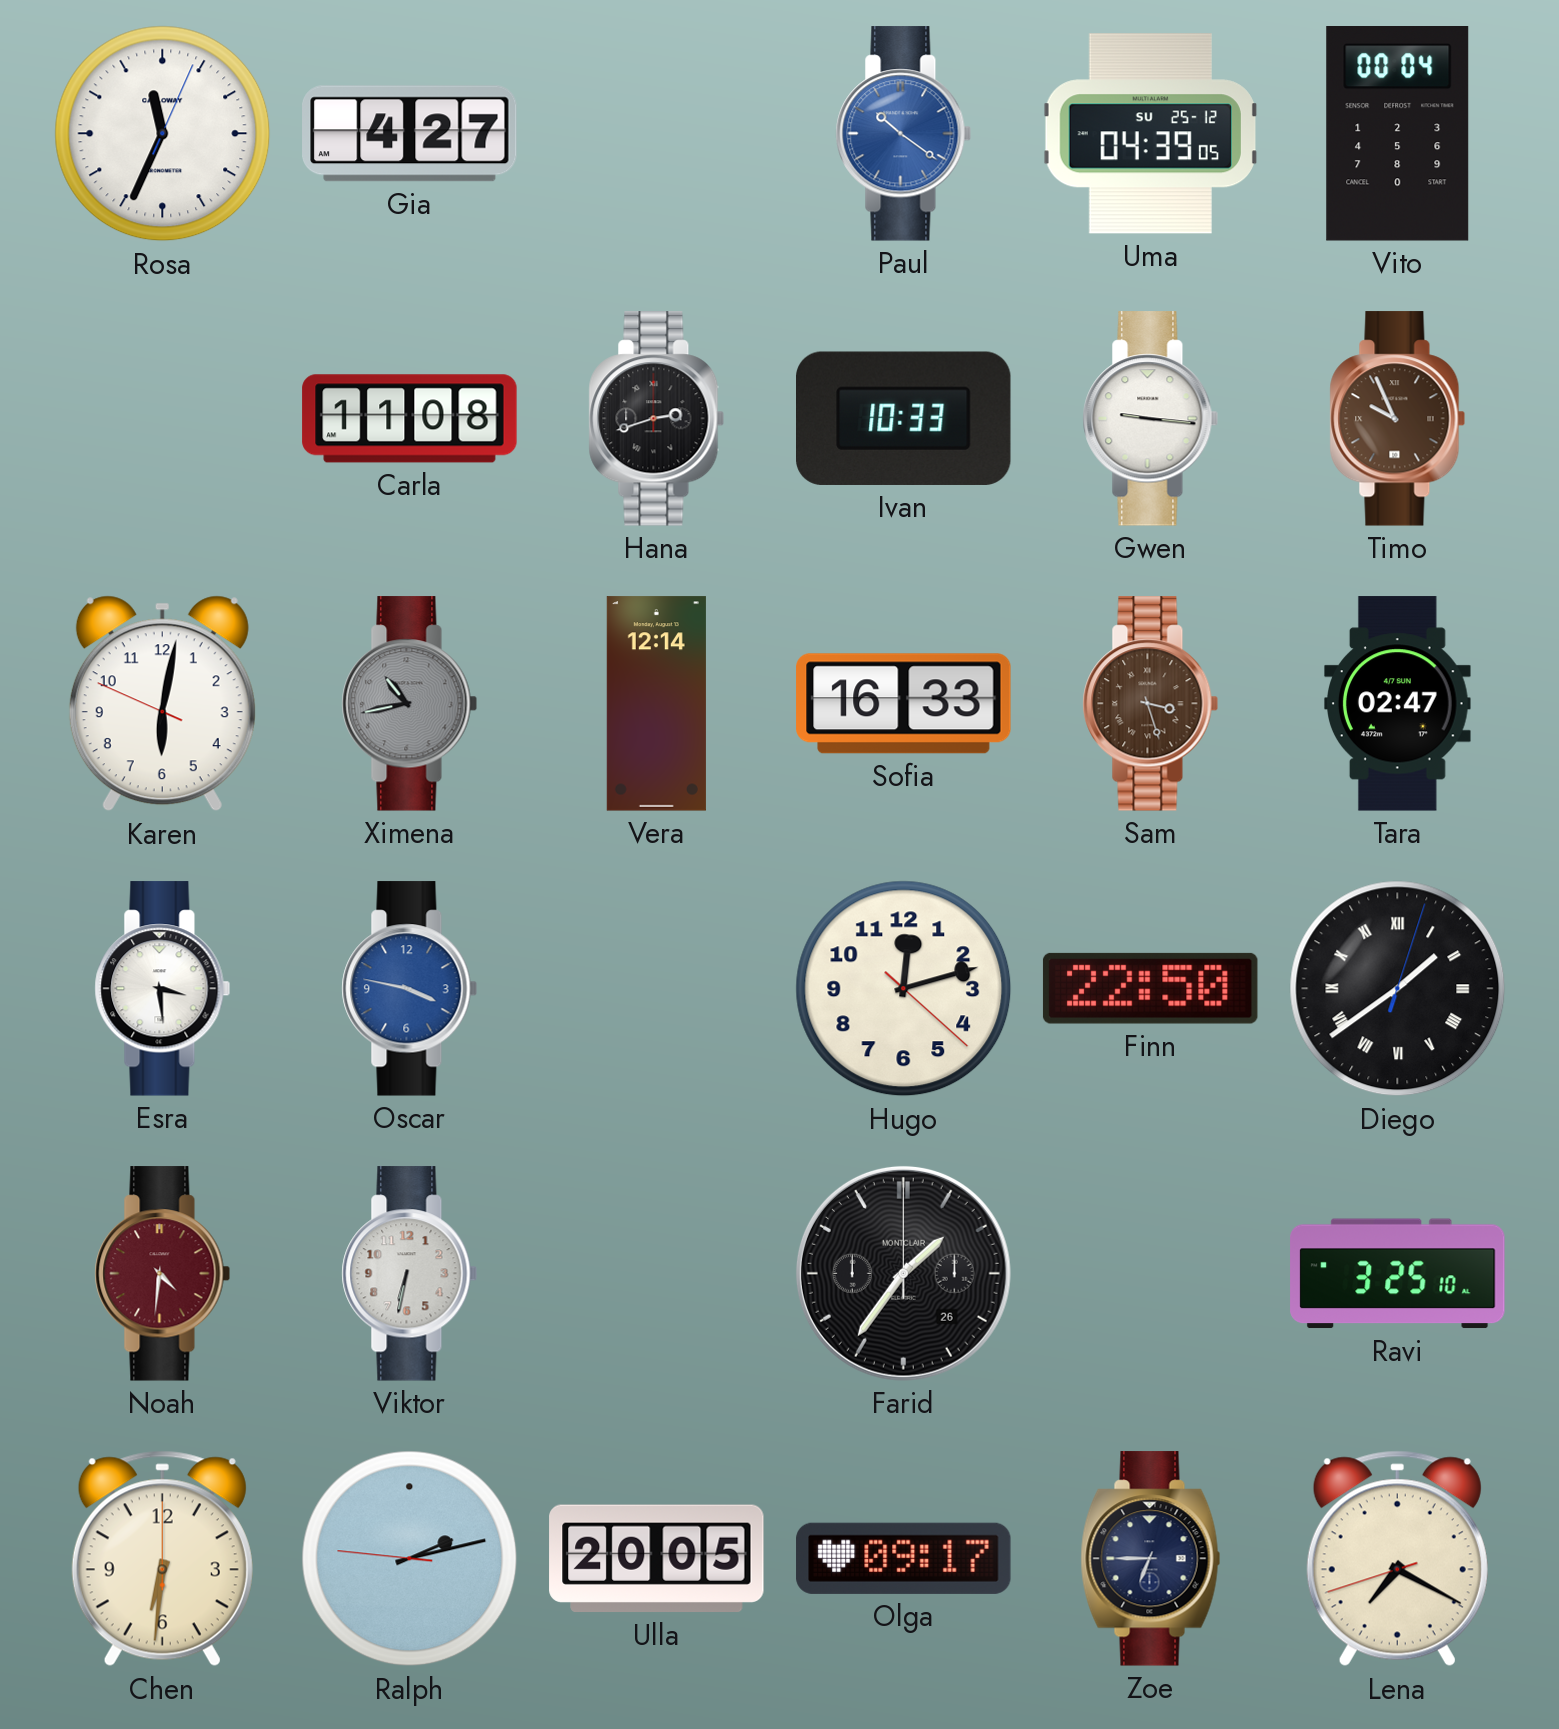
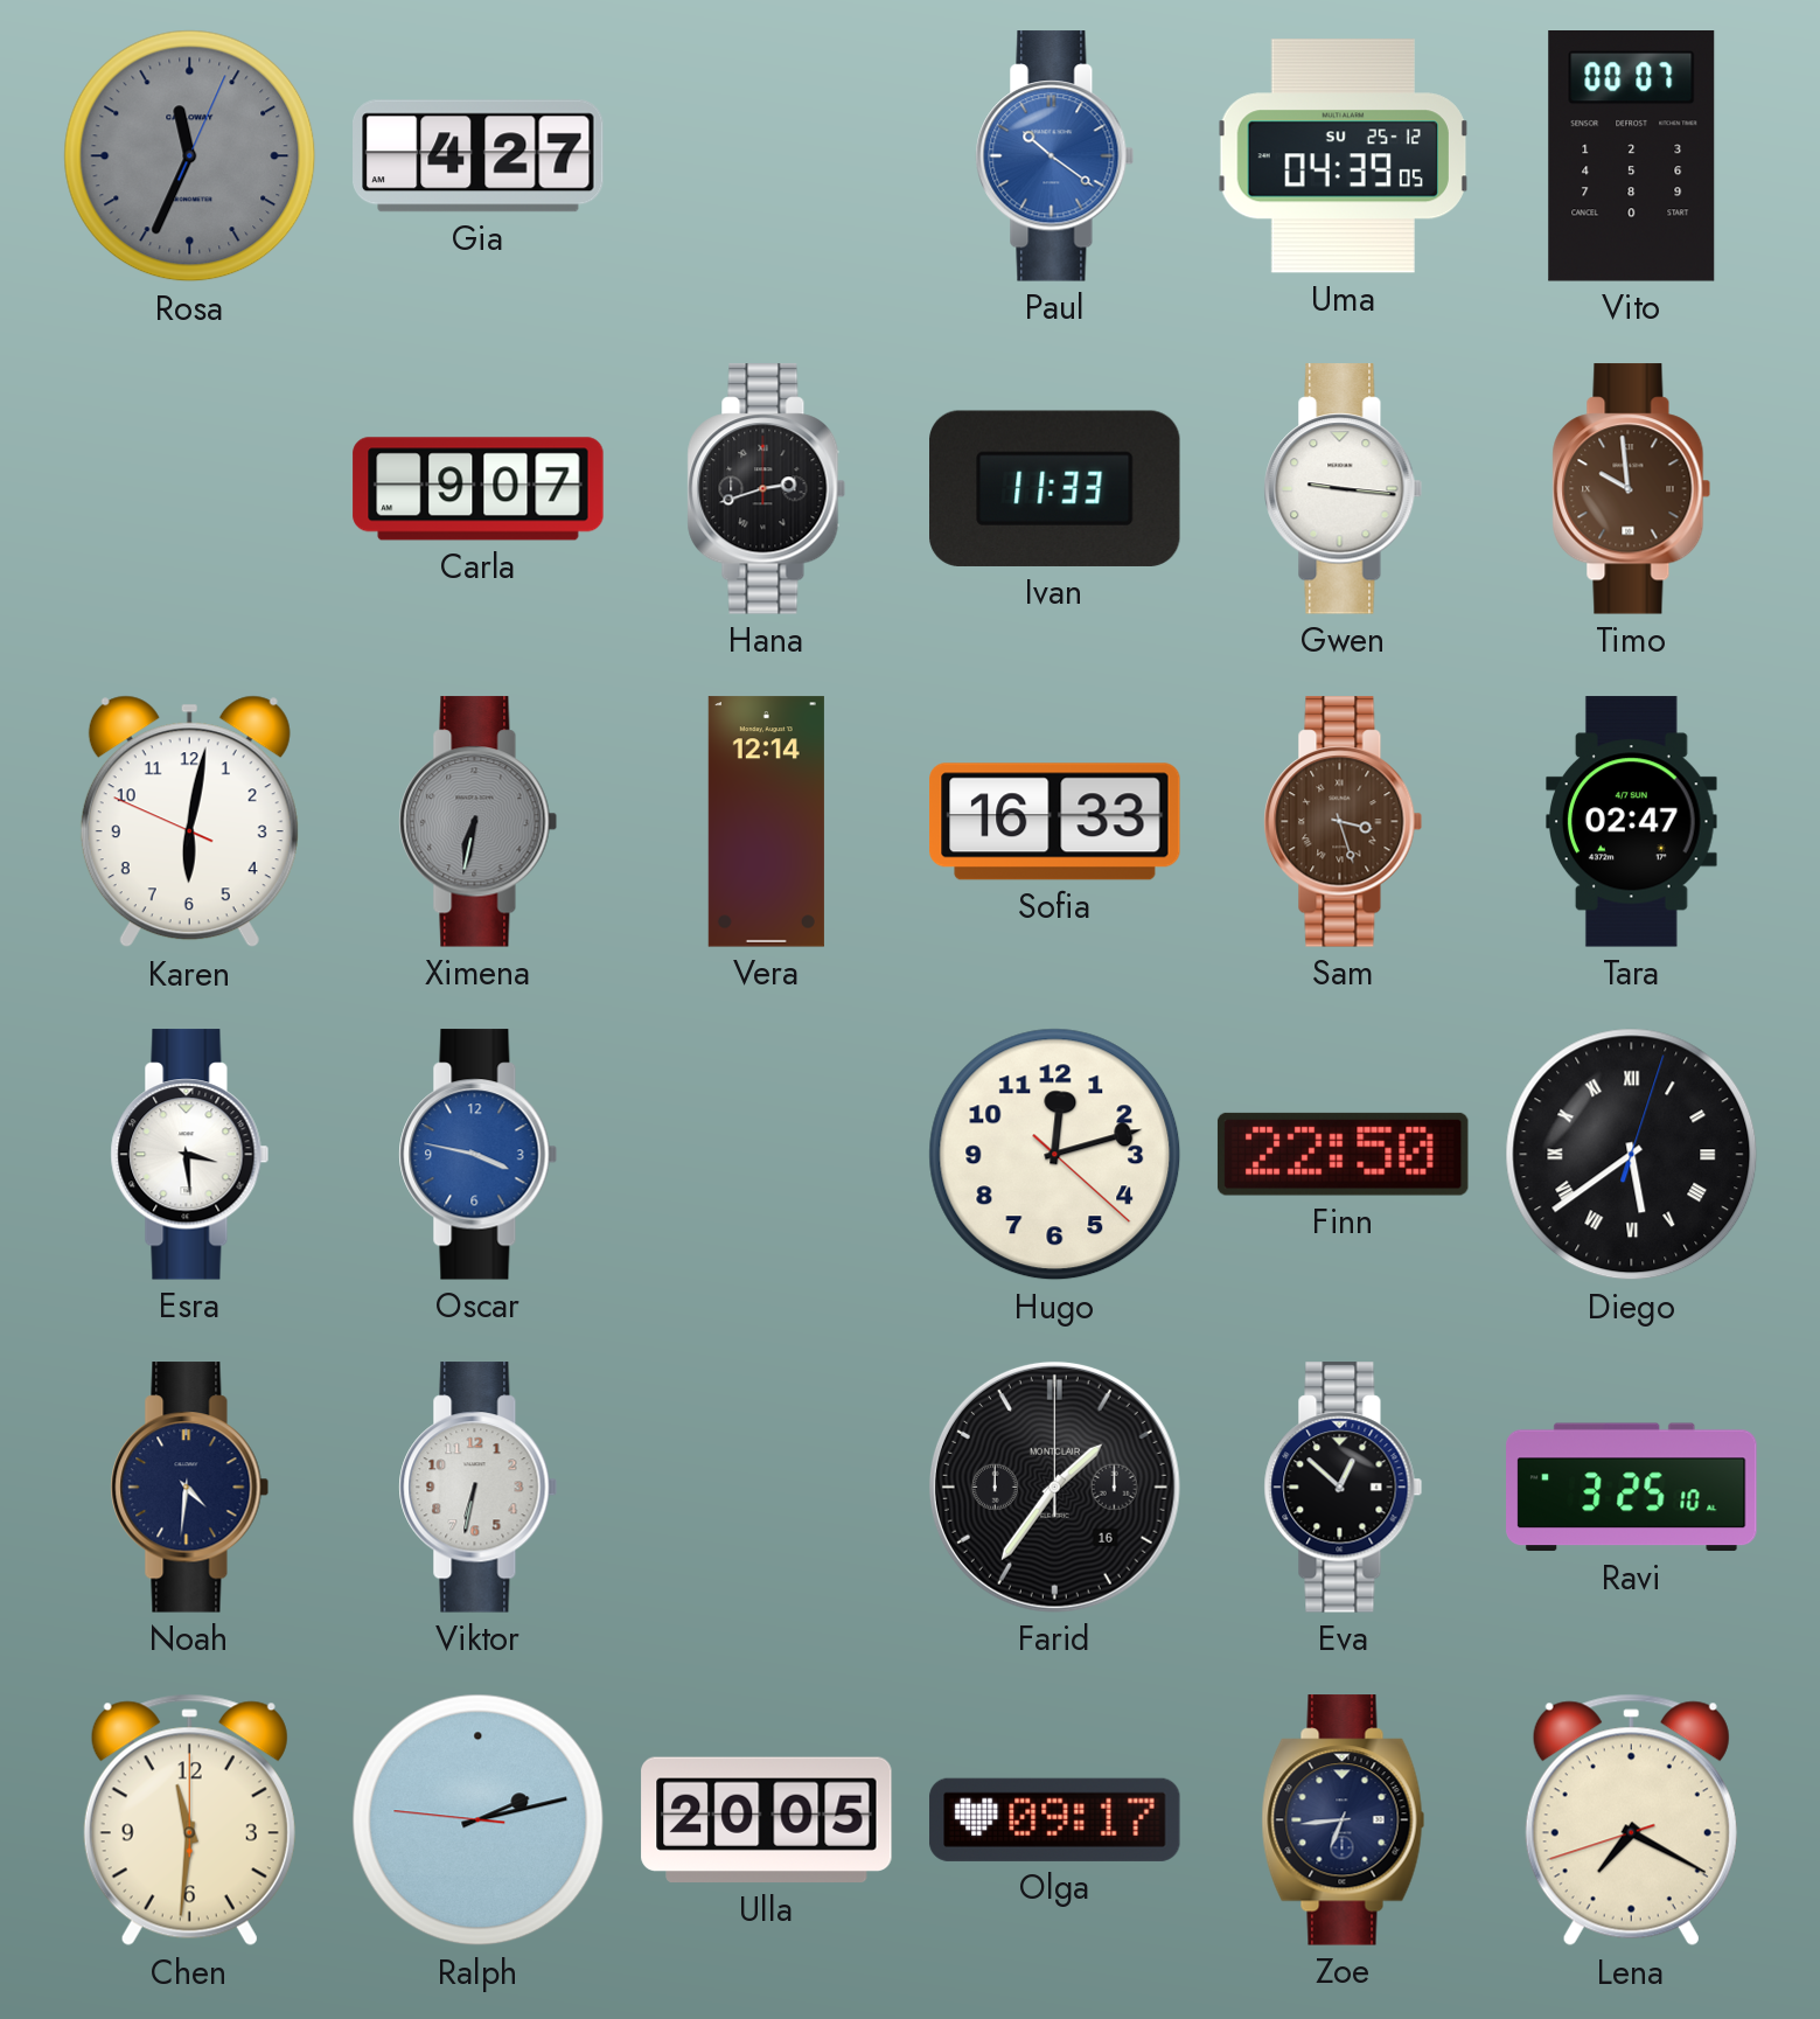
Rosa dial: white -> grey
Vito: 00:04 -> 00:07
Carla: 11:08 -> 9:07
Ivan: 10:33 -> 11:33
Timo: 9:56 -> 9:59
Ximena: 10:43 -> 6:32
Diego: 1:39 -> 5:39
Noah dial: burgundy -> navy
Farid date: 26 -> 16
Eva: none -> 12:52
Chen: 6:31 -> 11:31
Zoe: 6:45 -> 6:44
